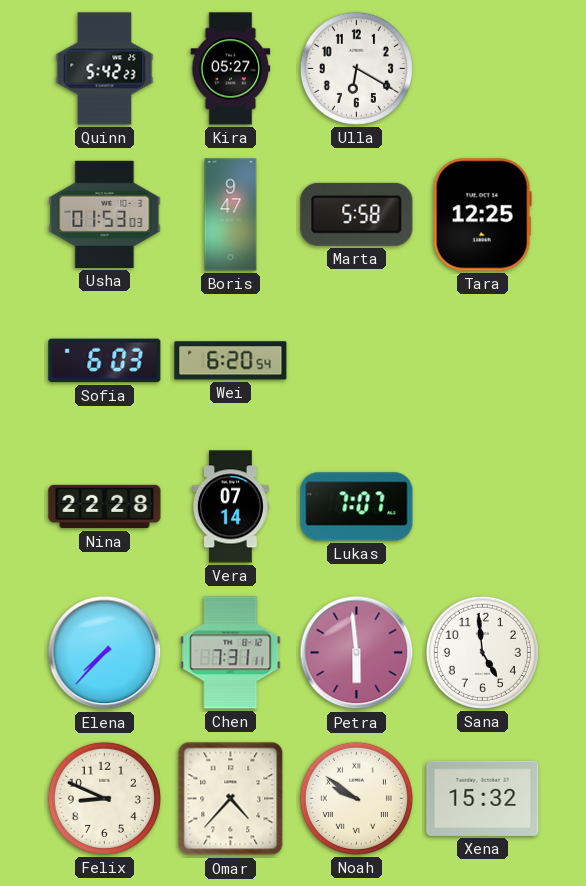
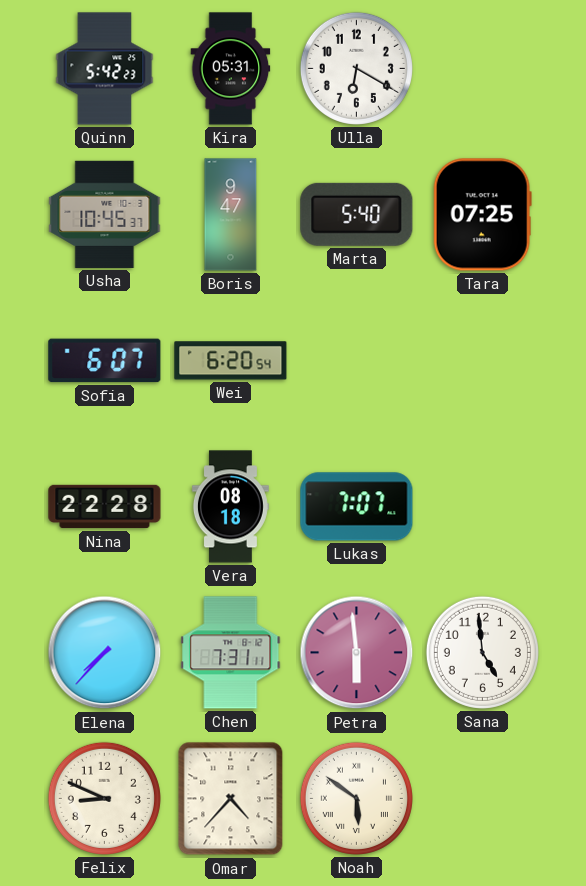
Kira: 05:27 -> 05:31
Usha: 01:53 -> 10:45
Marta: 5:58 -> 5:40
Tara: 12:25 -> 07:25
Sofia: 6:03 -> 6:07
Vera: 07:14 -> 08:18
Noah: 9:51 -> 5:51
Xena: 15:32 -> none
